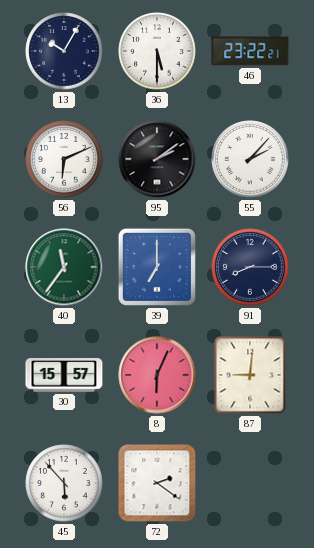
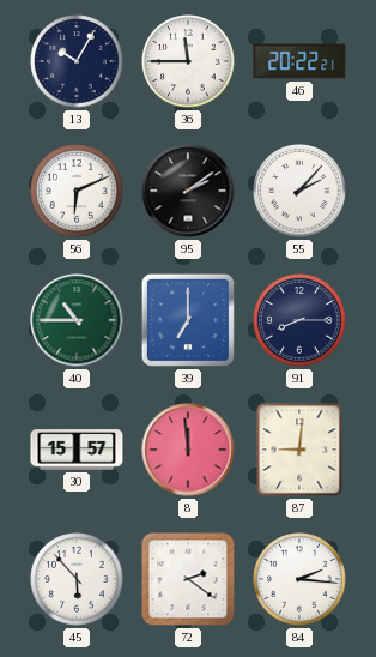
36: 5:30 -> 11:45
46: 23:22 -> 20:22
40: 11:36 -> 10:45
8: 6:04 -> 11:59
84: none -> 2:16
